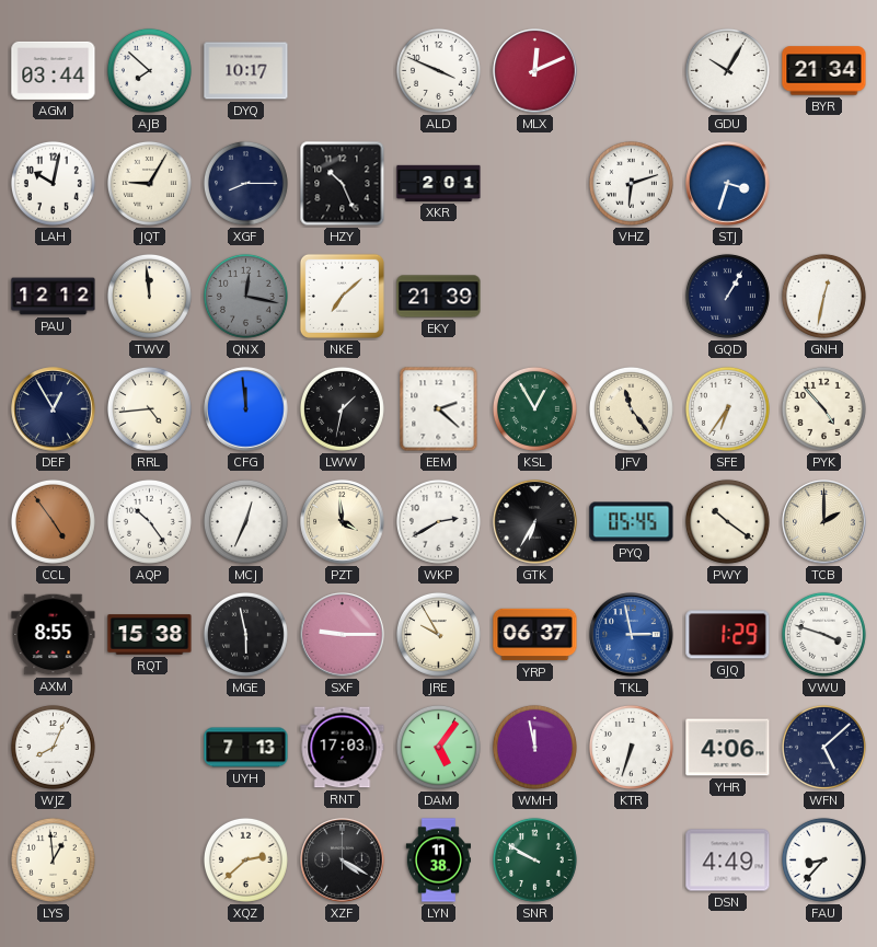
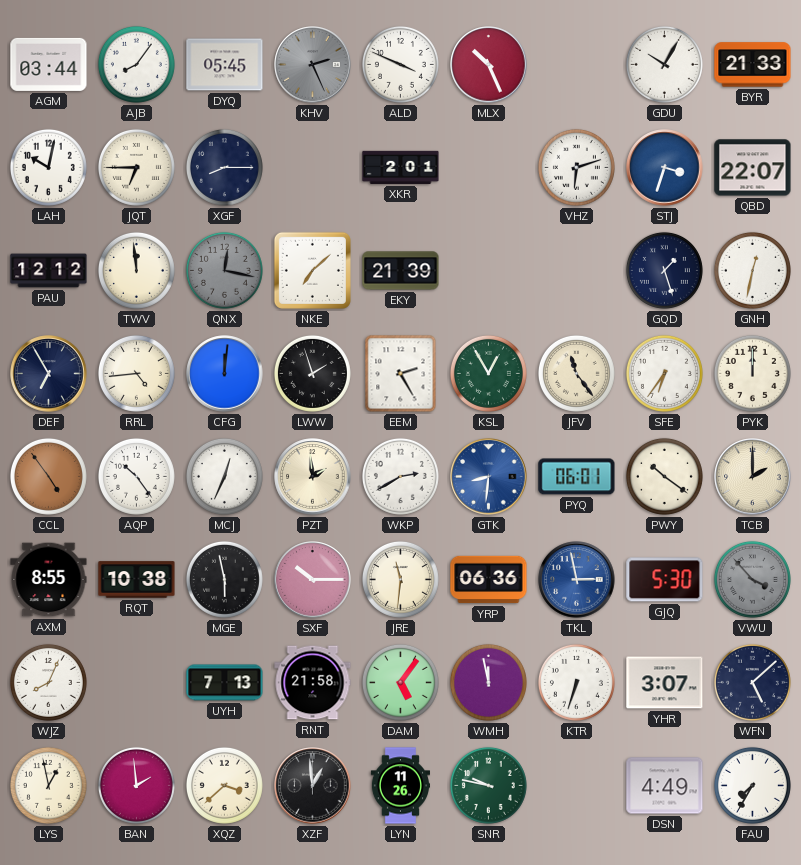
AJB: 7:52 -> 8:06
DYQ: 10:17 -> 05:45
KHV: none -> 2:26
MLX: 12:11 -> 10:26
BYR: 21:34 -> 21:33
JQT: 9:05 -> 6:45
HZY: 10:26 -> none
QBD: none -> 22:07
GQD: 1:05 -> 1:27
DEF: 12:55 -> 6:55
CFG: 11:59 -> 12:01
LWW: 1:32 -> 1:57
EEM: 2:22 -> 2:25
PYK: 4:53 -> 12:00
PZT: 3:59 -> 1:59
GTK: 6:35 -> 8:31
GTK dial: black -> blue
PYQ: 05:45 -> 06:01
RQT: 15:38 -> 10:38
SXF: 9:15 -> 10:15
JRE: 9:55 -> 11:31
YRP: 06:37 -> 06:36
GJQ: 1:29 -> 5:30
VWU: 3:48 -> 3:53
VWU dial: white -> grey
RNT: 17:03 -> 21:58
YHR: 4:06 -> 3:07
LYS: 12:59 -> 12:58
BAN: none -> 1:59
XQZ: 2:38 -> 3:38
XZF: 4:20 -> 12:59
LYN: 11:38 -> 11:26
SNR: 9:50 -> 9:47
FAU: 8:37 -> 7:35
